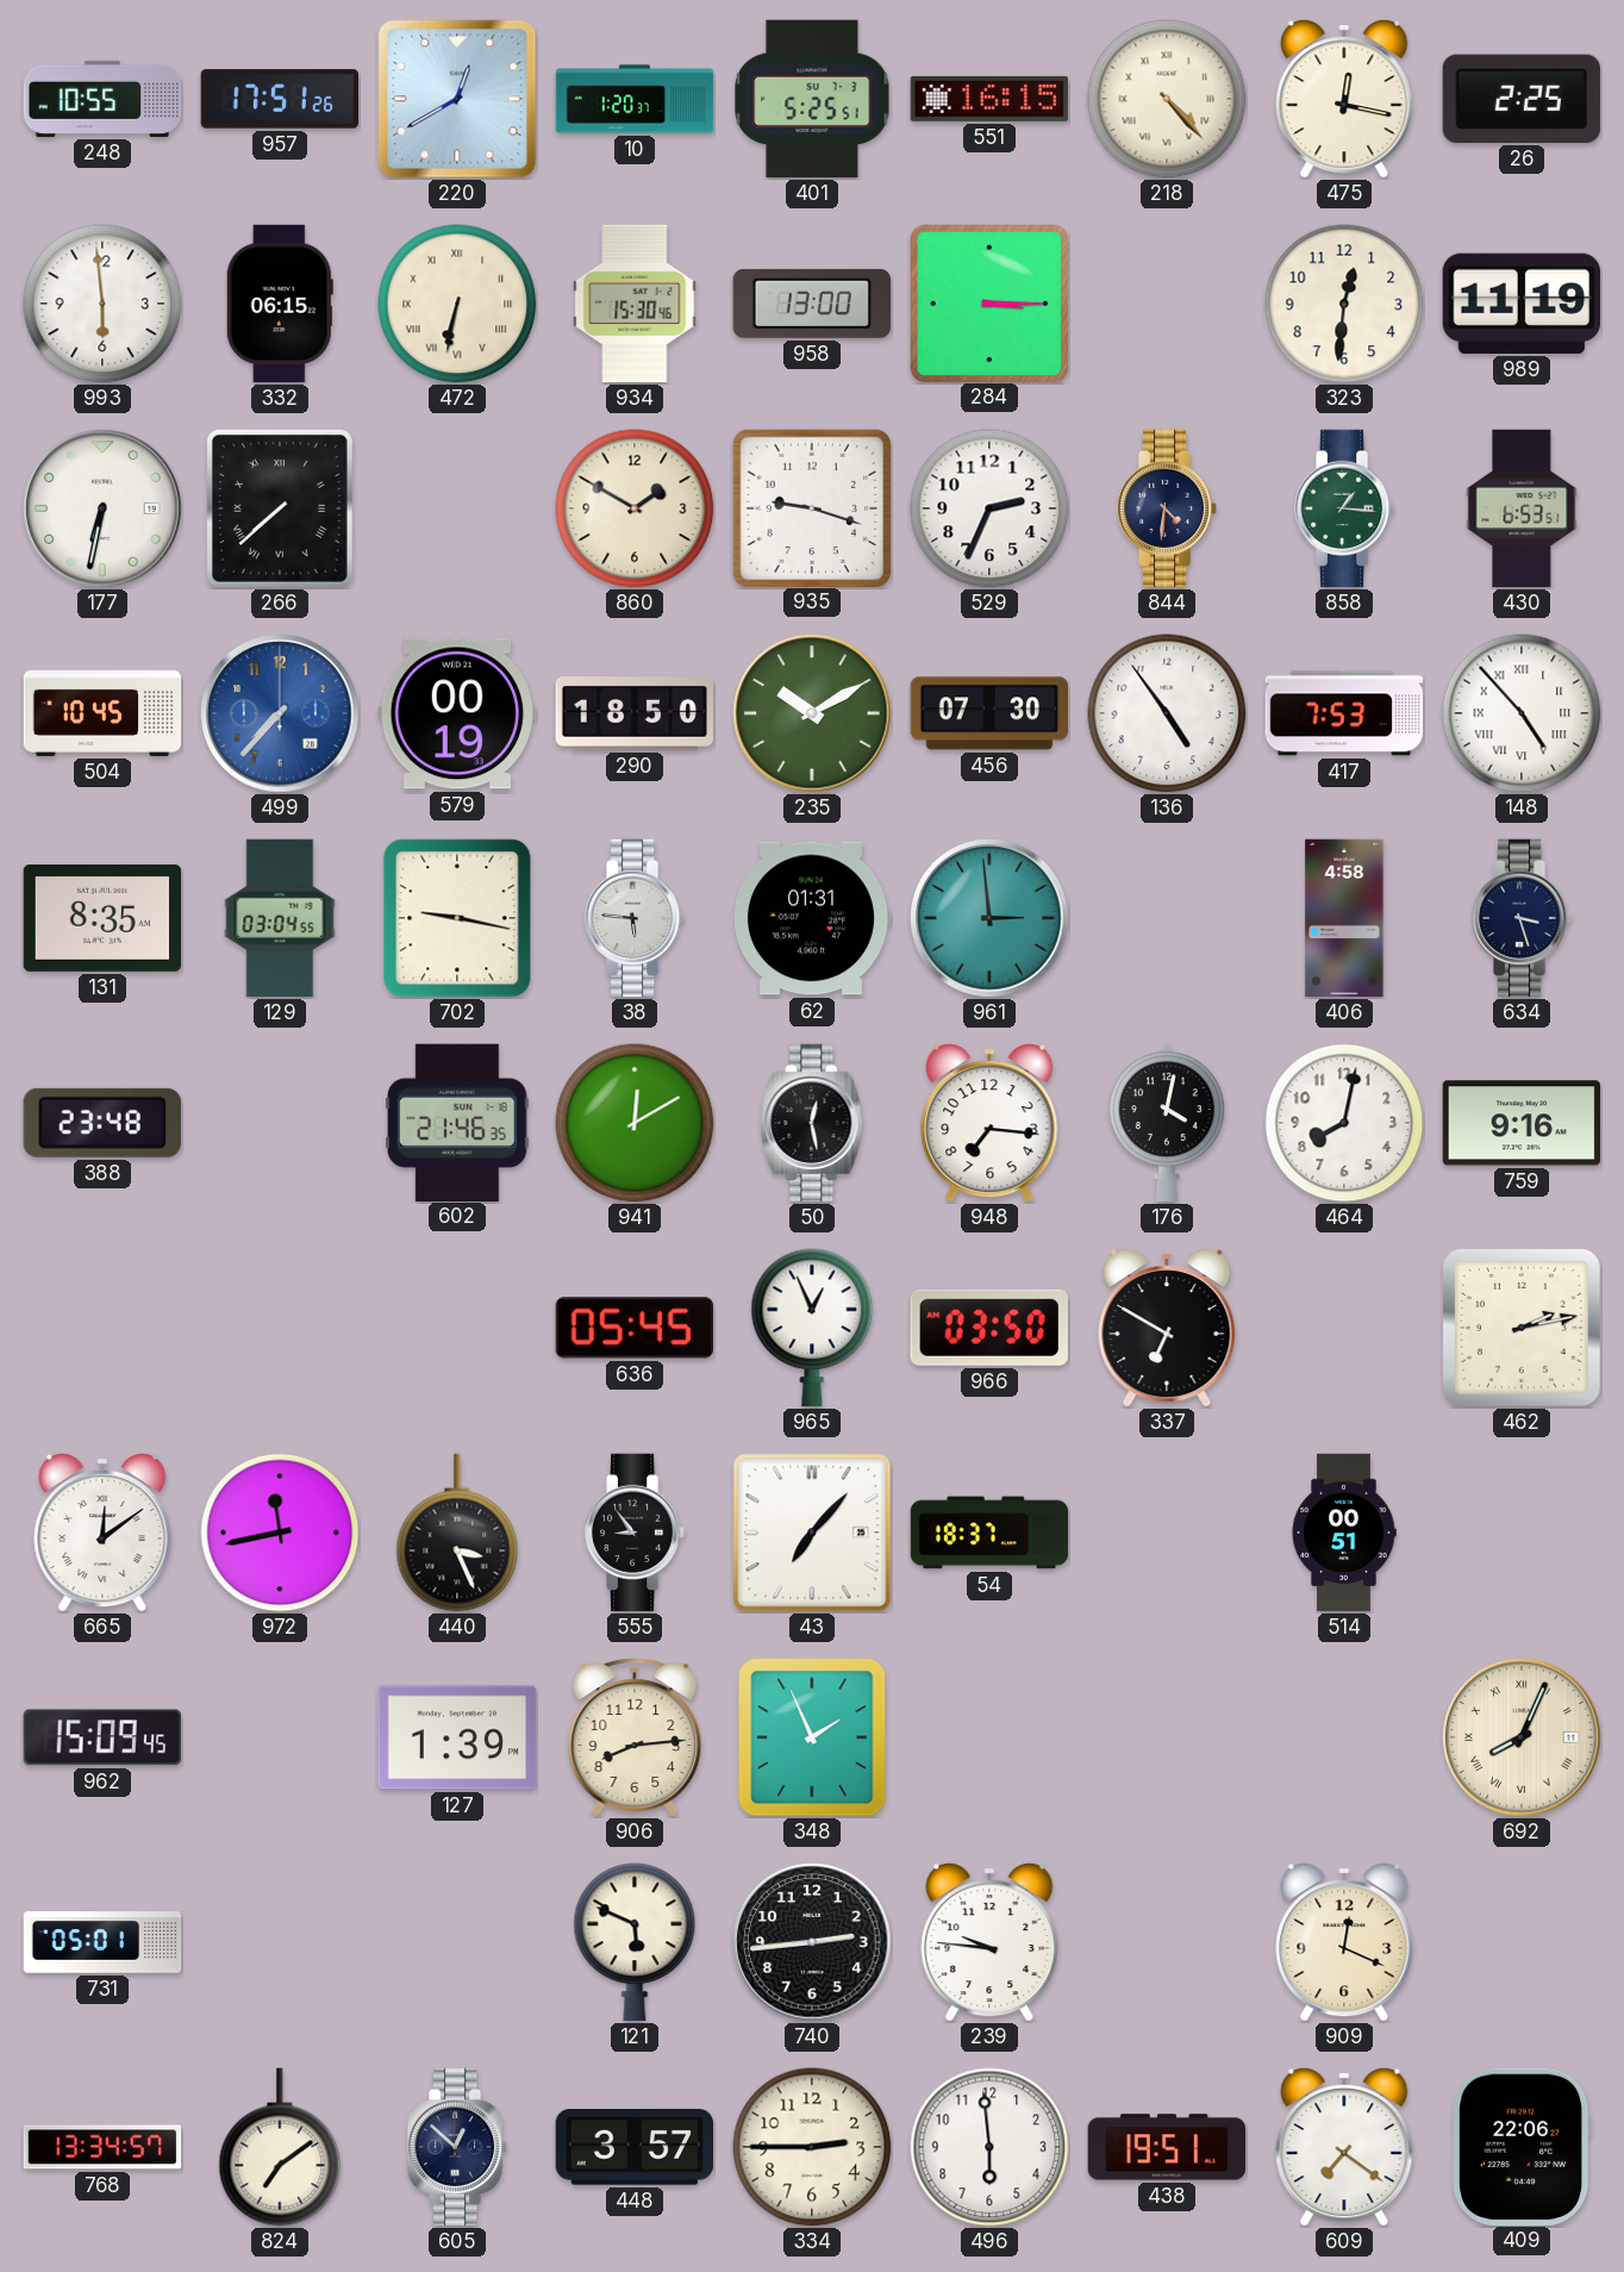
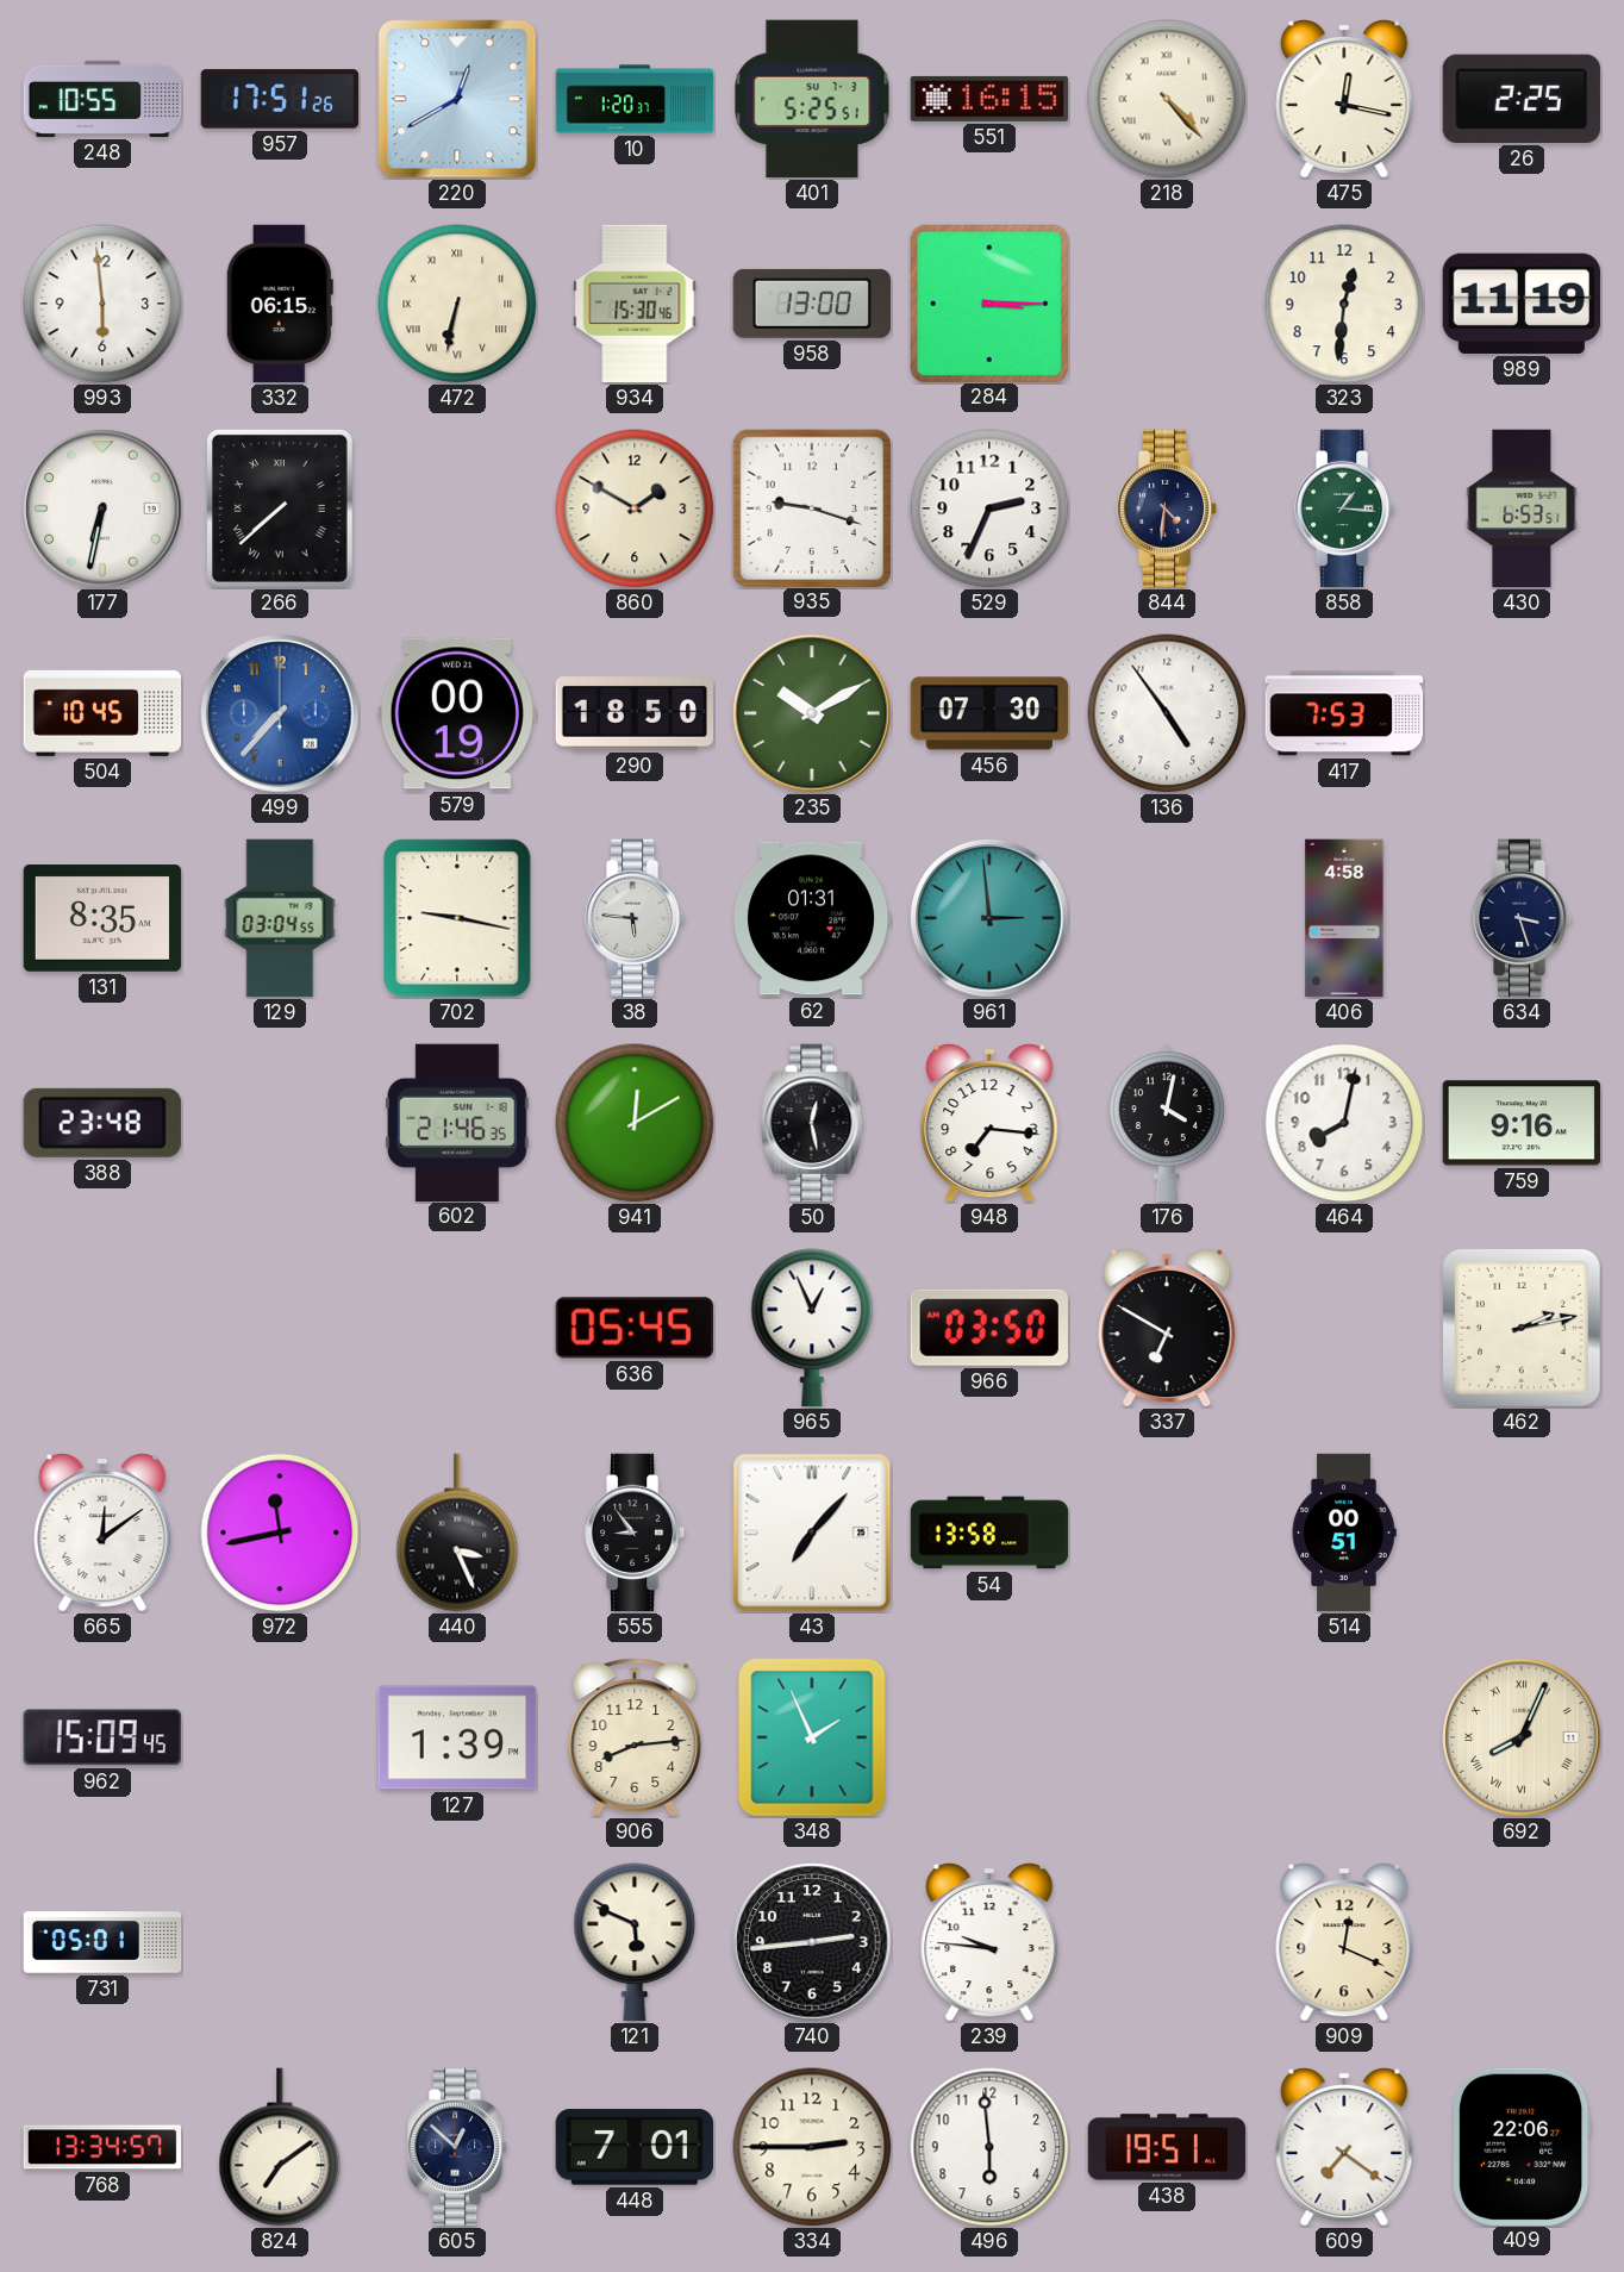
148: 4:53 -> none
54: 18:37 -> 13:58
448: 3:57 -> 7:01
